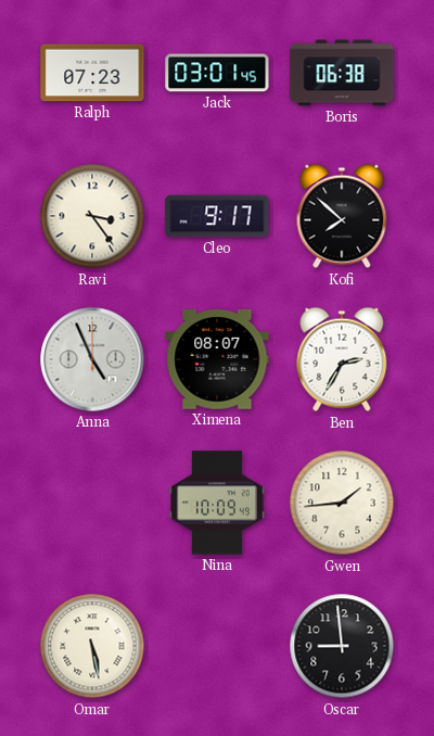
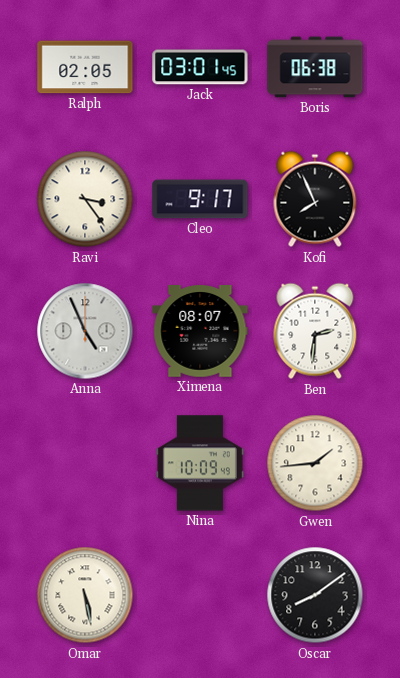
Ralph: 07:23 -> 02:05
Kofi: 7:52 -> 7:56
Ben: 2:35 -> 2:31
Oscar: 8:59 -> 8:09
